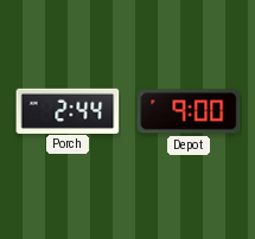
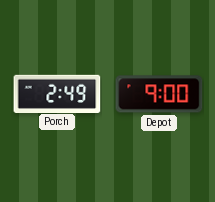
Porch: 2:44 -> 2:49
